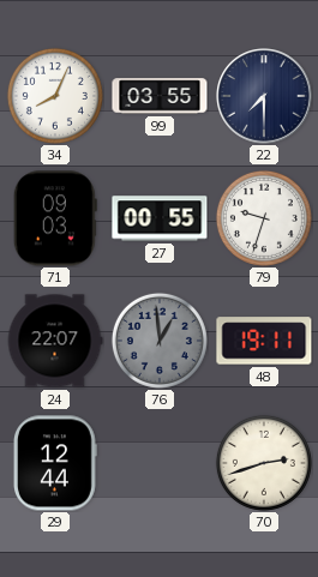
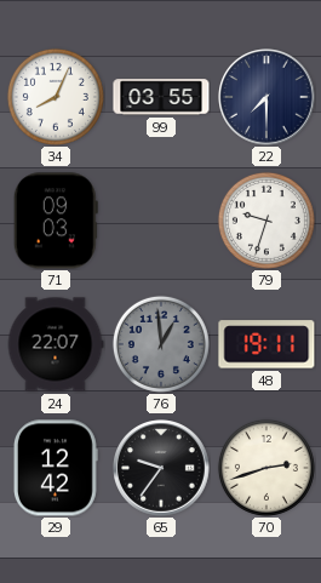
27: 00:55 -> none
29: 12:44 -> 12:42
65: none -> 9:36
